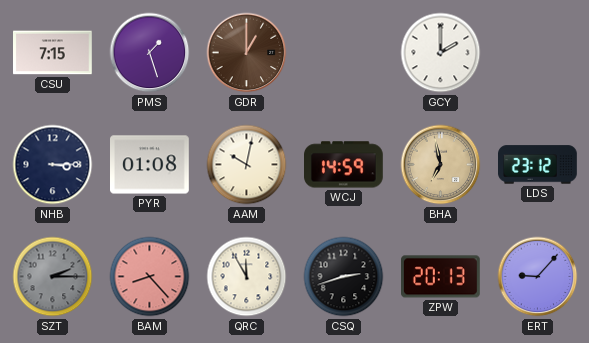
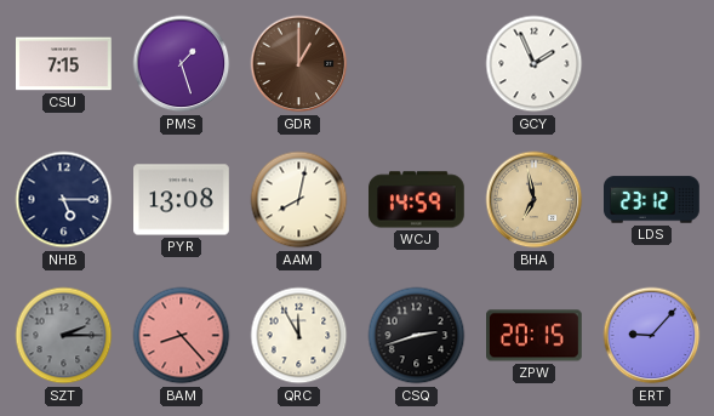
GCY: 2:00 -> 1:56
NHB: 3:15 -> 5:15
PYR: 01:08 -> 13:08
AAM: 10:02 -> 8:02
ZPW: 20:13 -> 20:15
